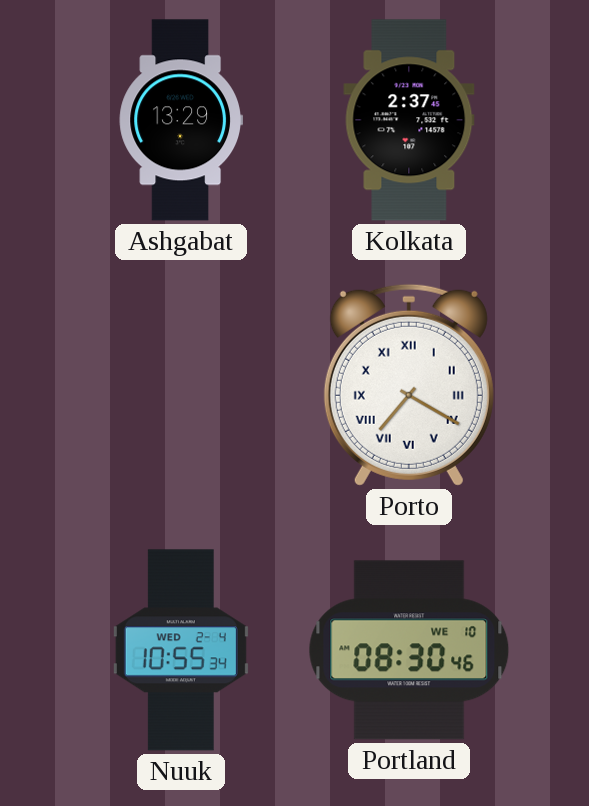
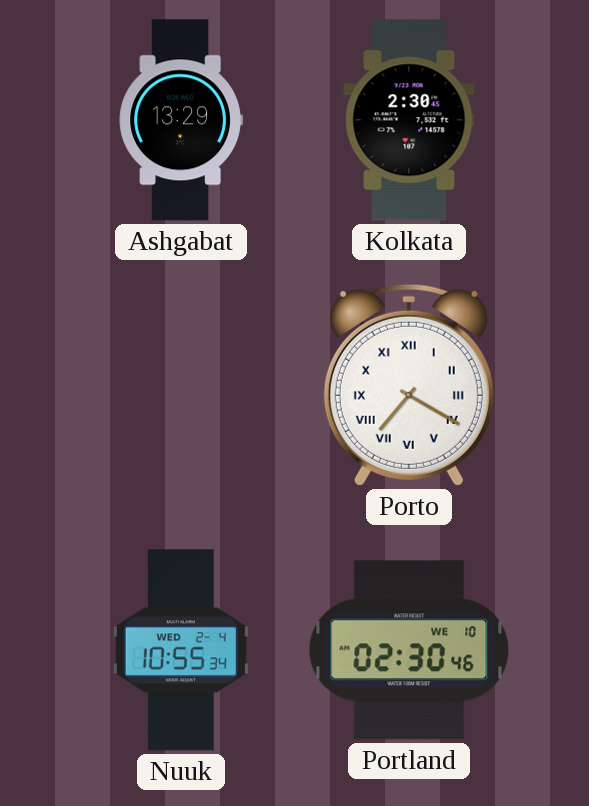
Kolkata: 2:37 -> 2:30
Portland: 08:30 -> 02:30
